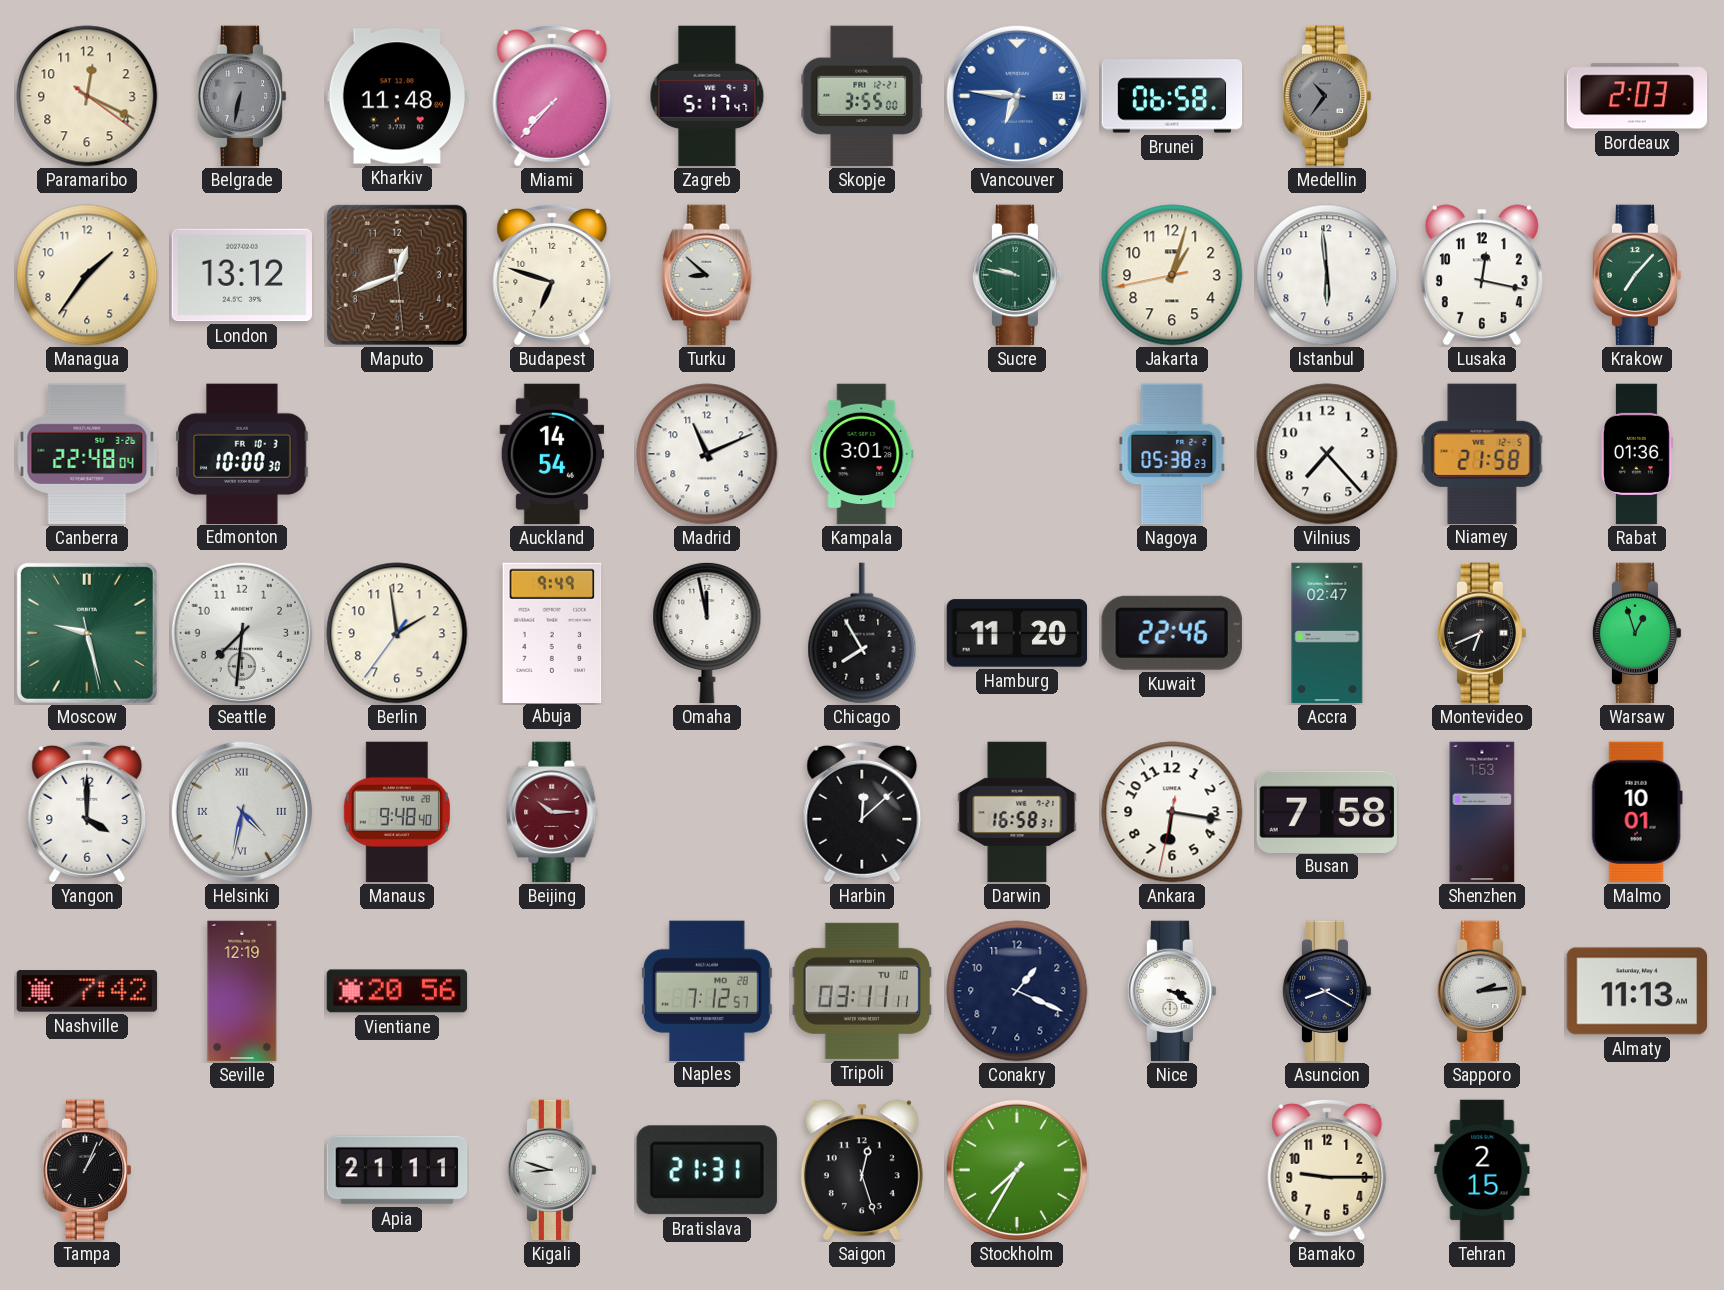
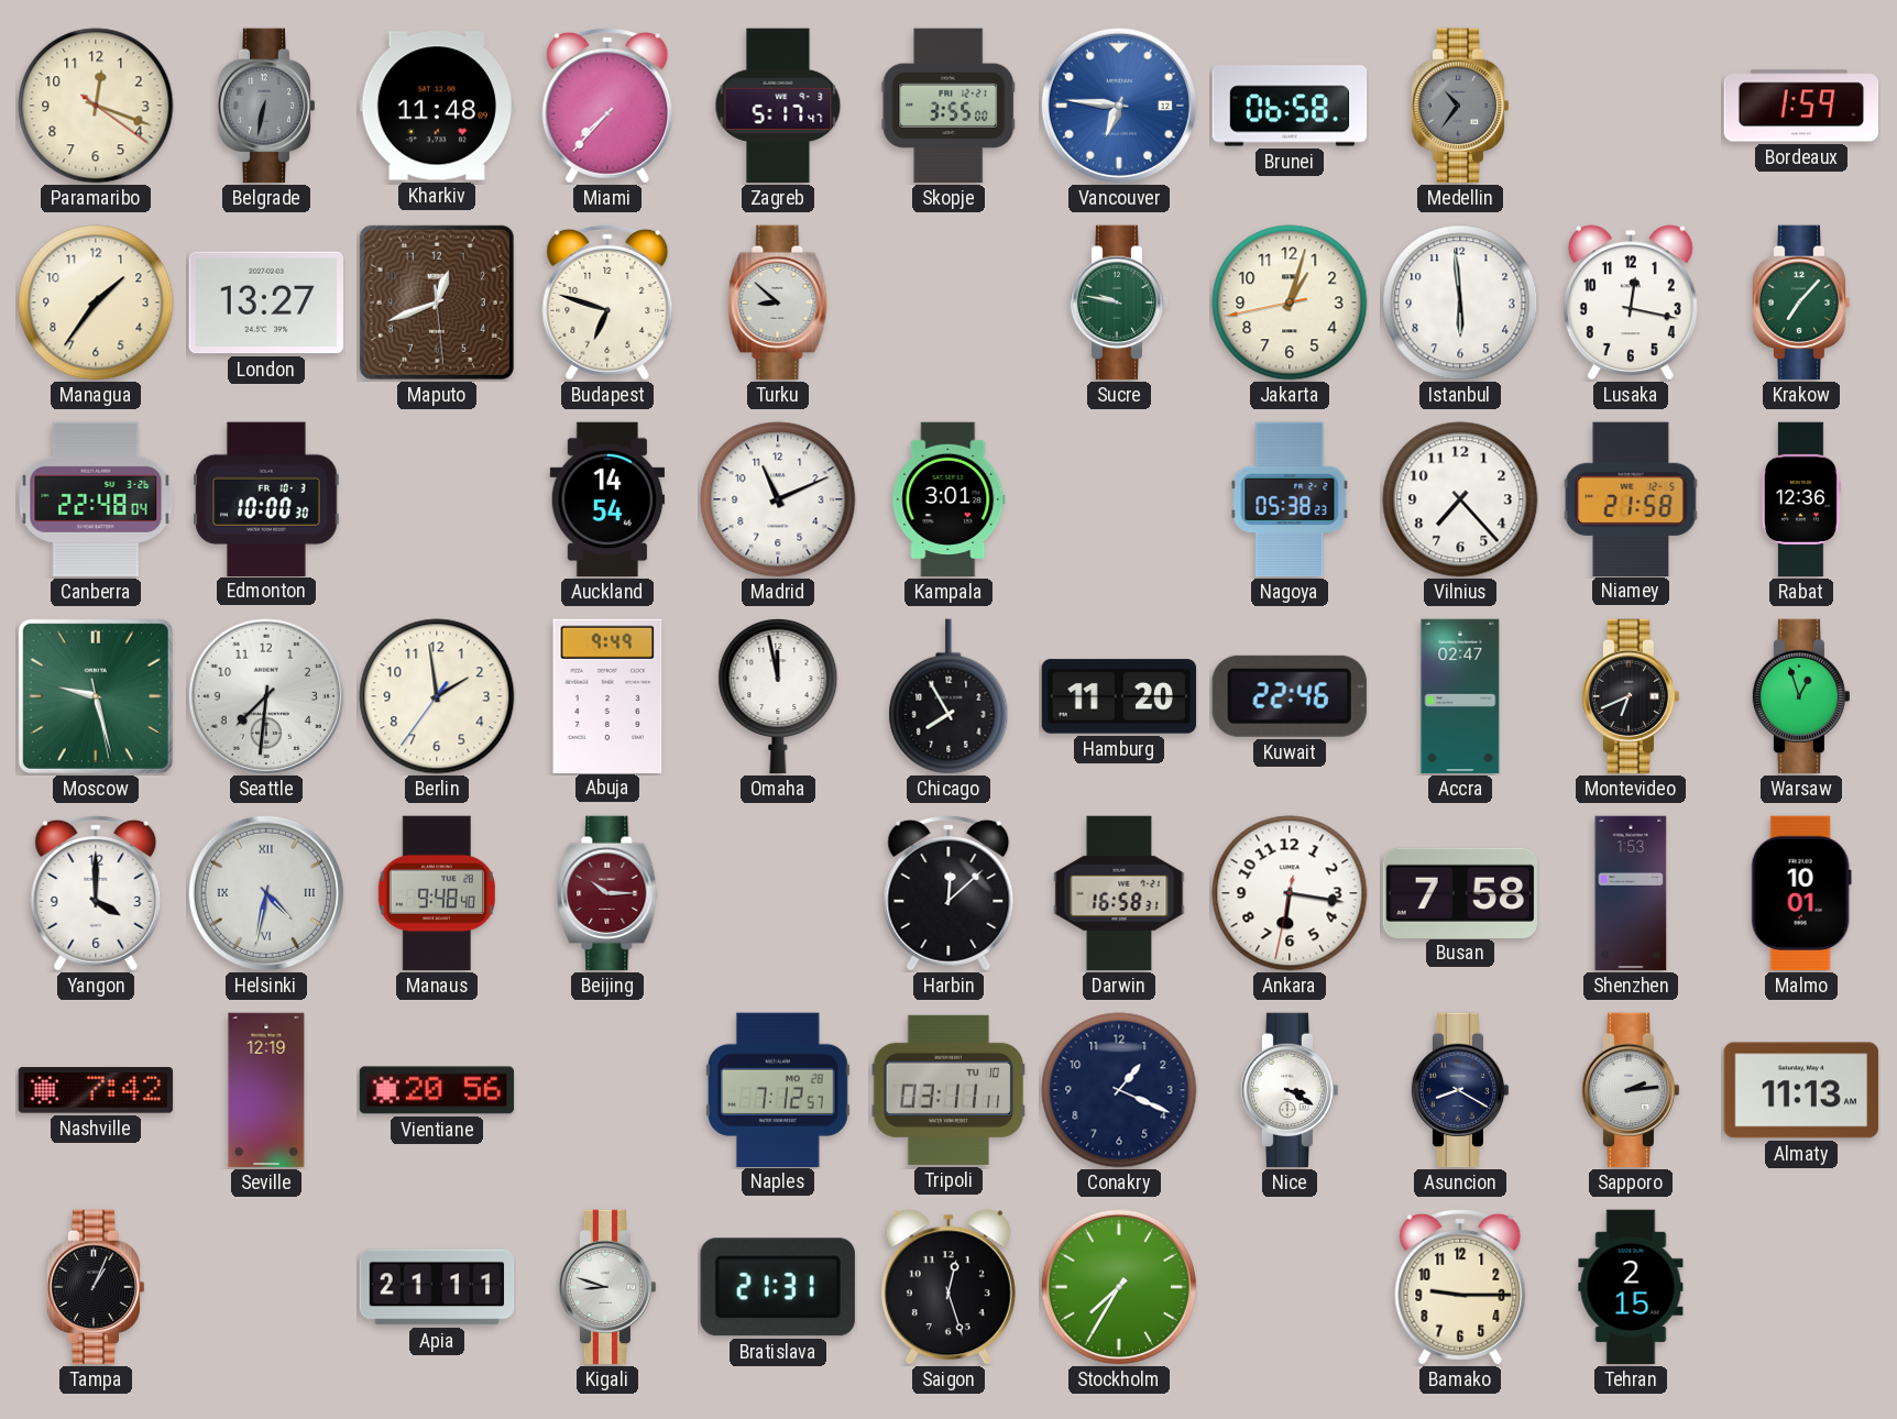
Paramaribo: 12:19 -> 12:18
Bordeaux: 2:03 -> 1:59
London: 13:12 -> 13:27
Rabat: 01:36 -> 12:36
